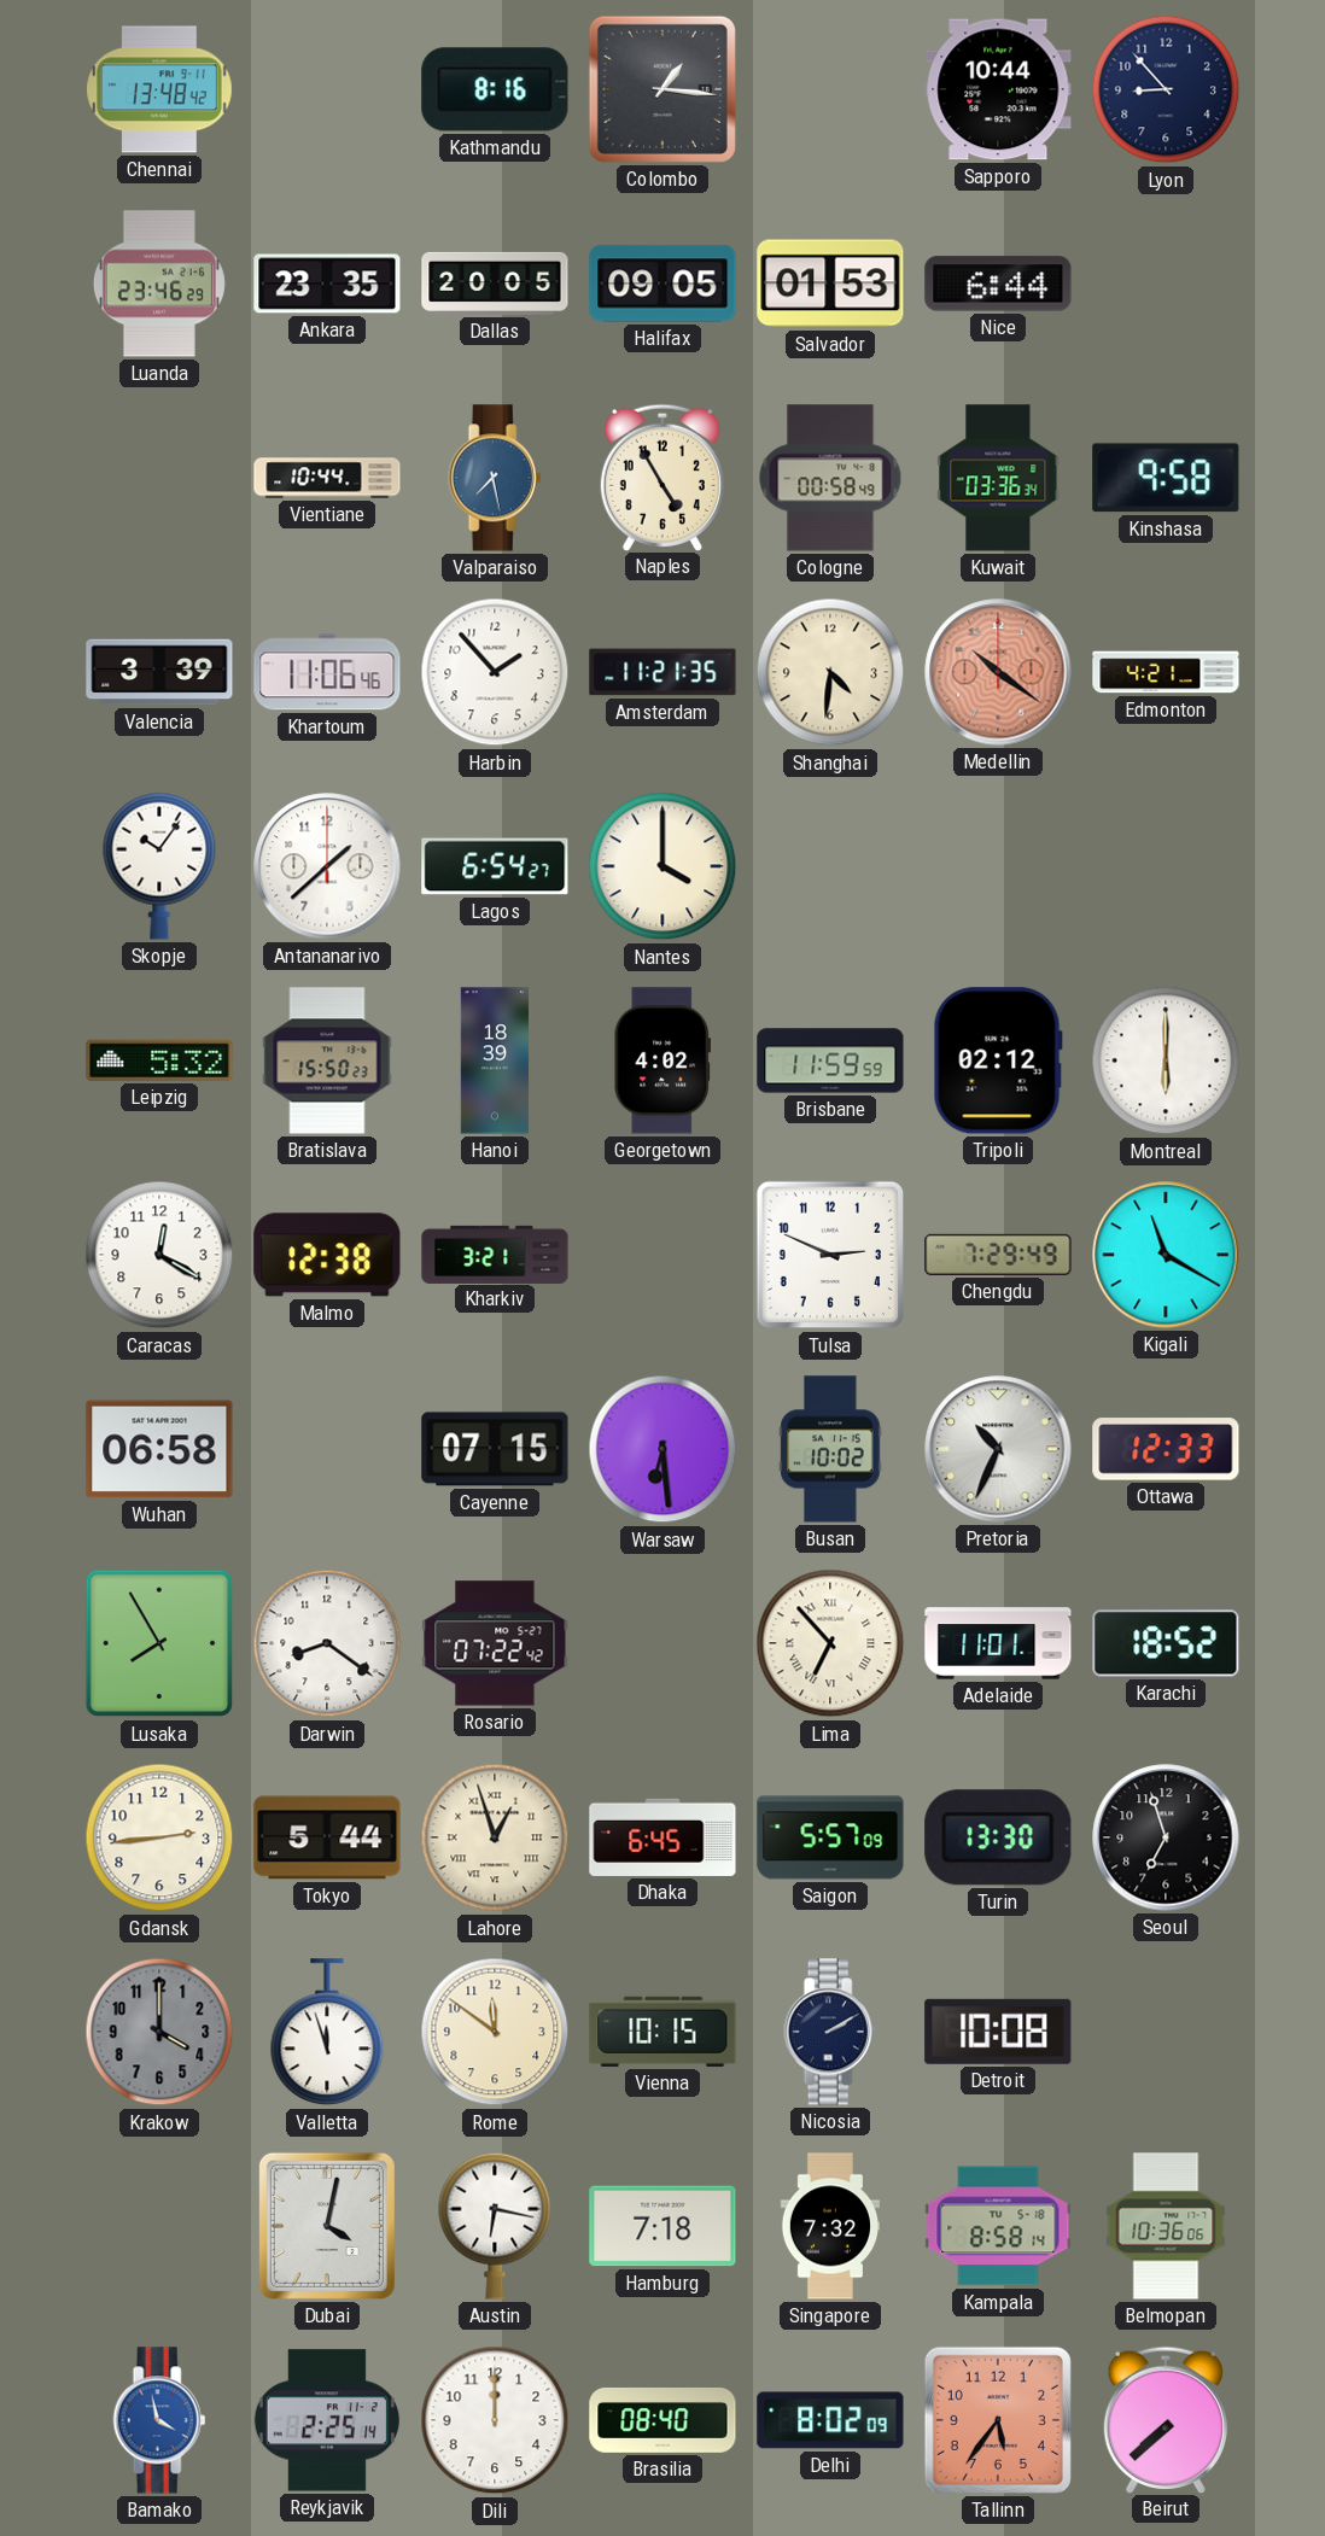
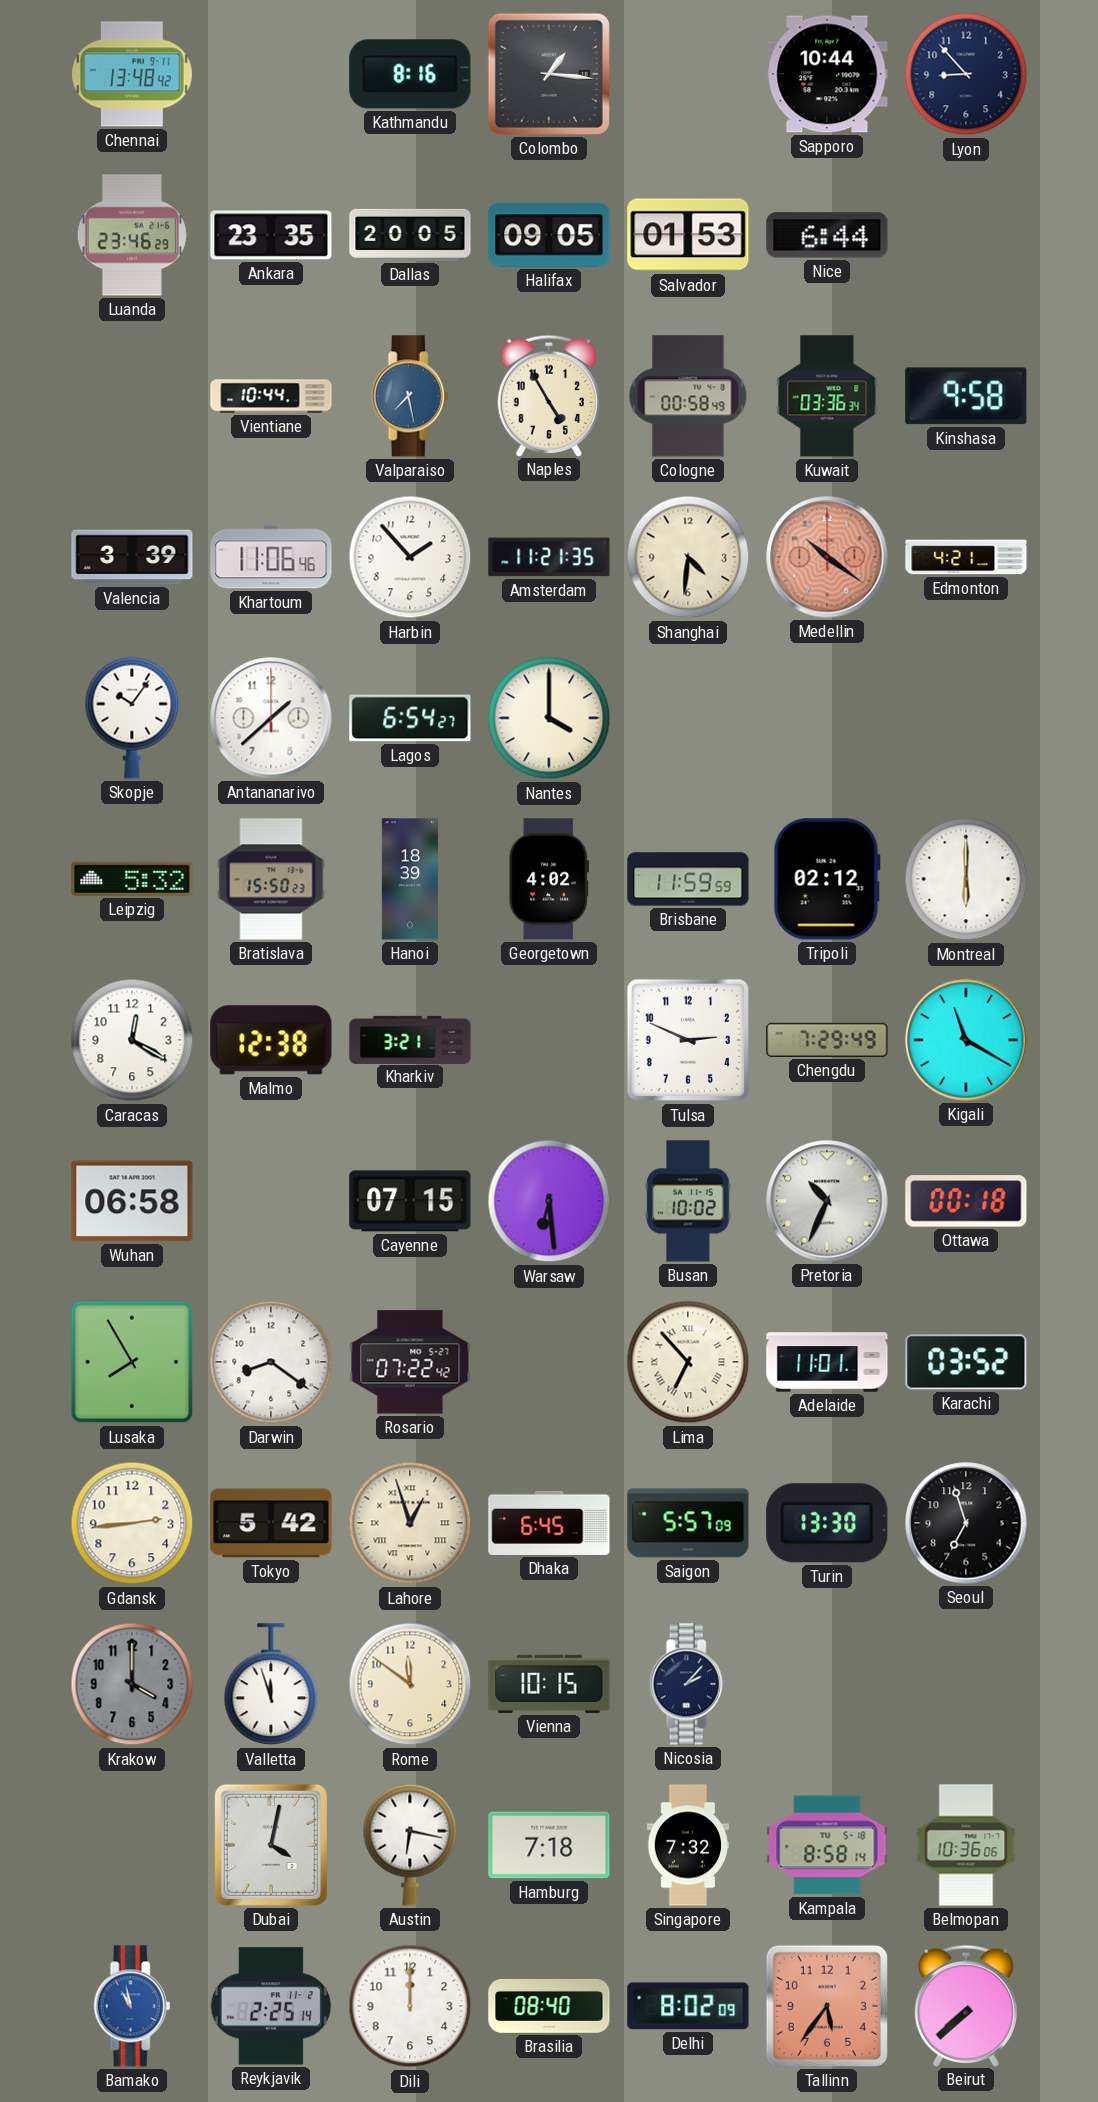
Ottawa: 12:33 -> 00:18
Karachi: 18:52 -> 03:52
Tokyo: 5:44 -> 5:42
Nicosia: 2:10 -> 2:07
Detroit: 10:08 -> none
Bamako: 3:58 -> 10:58
